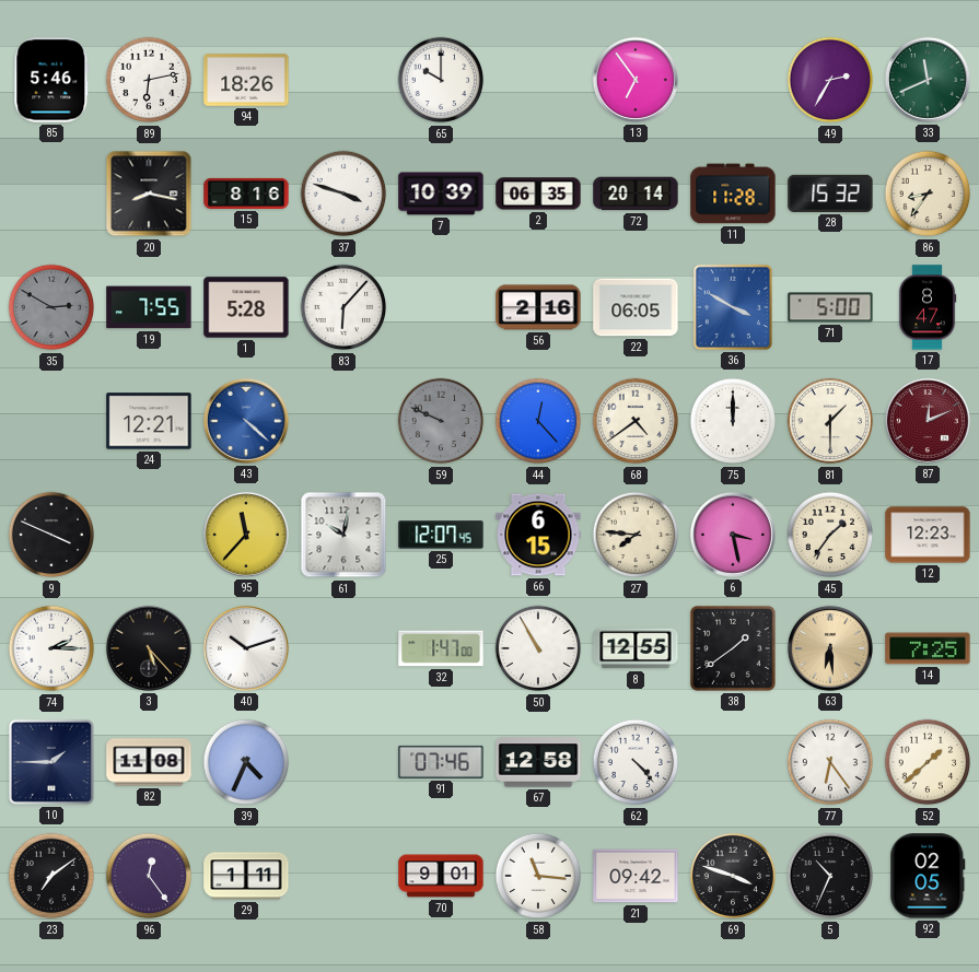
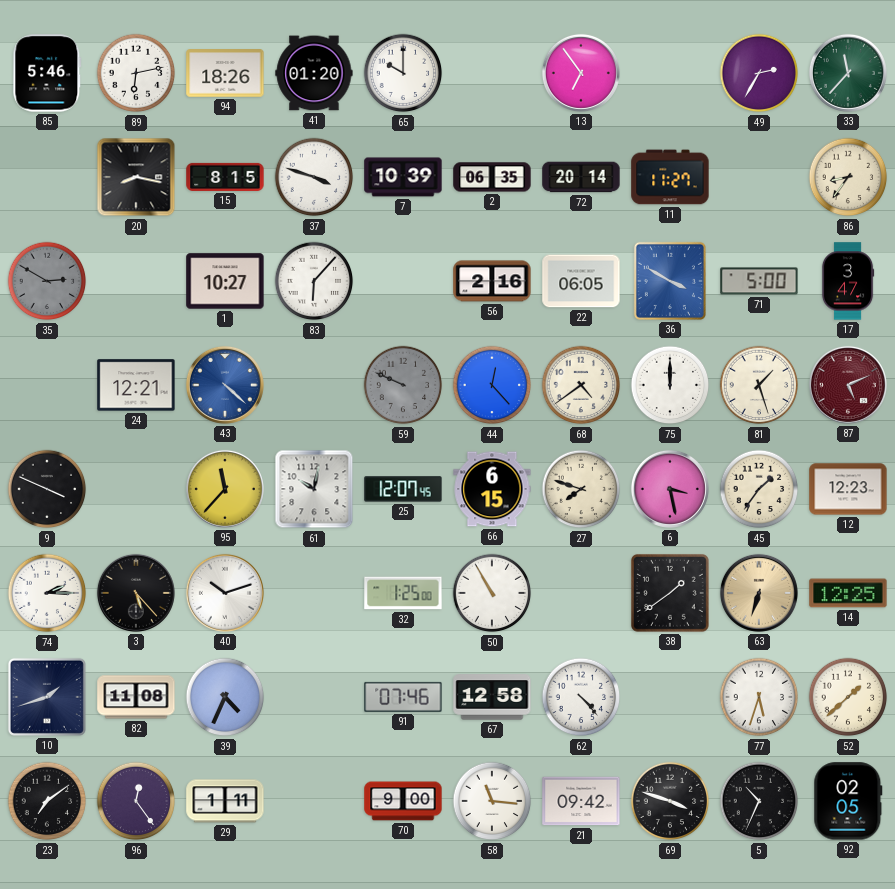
41: none -> 01:20
33: 11:41 -> 11:37
15: 8:16 -> 8:15
11: 11:28 -> 11:27
28: 15:32 -> none
19: 7:55 -> none
1: 5:28 -> 10:27
17: 8:47 -> 3:47
81: 1:30 -> 1:27
87: 12:11 -> 5:11
27: 7:46 -> 7:48
32: 1:47 -> 1:25
8: 12:55 -> none
63: 6:29 -> 6:33
14: 7:25 -> 12:25
10: 1:45 -> 1:42
77: 6:24 -> 5:33
70: 9:01 -> 9:00
